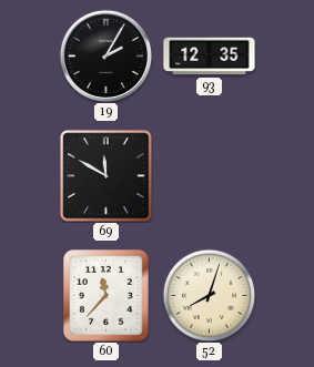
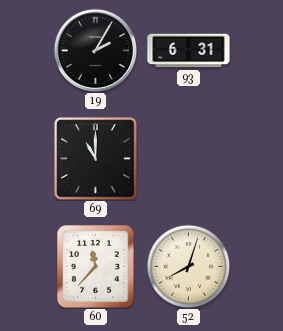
93: 12:35 -> 6:31
69: 11:50 -> 11:00
